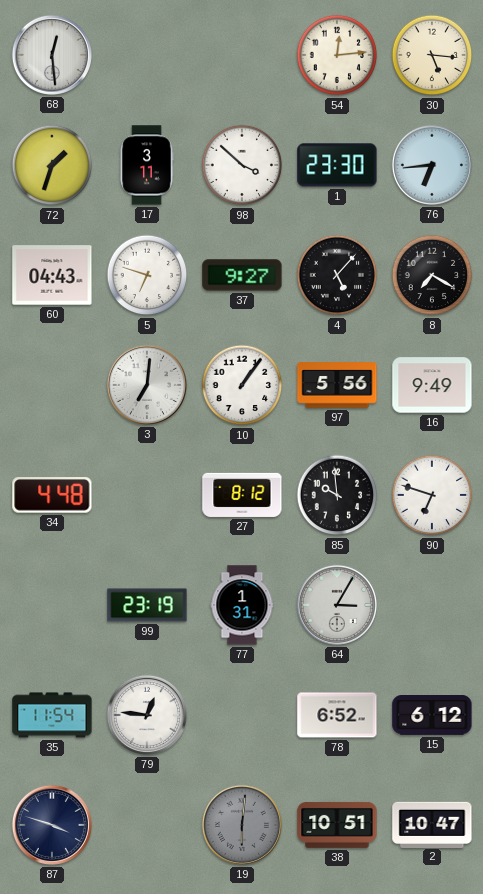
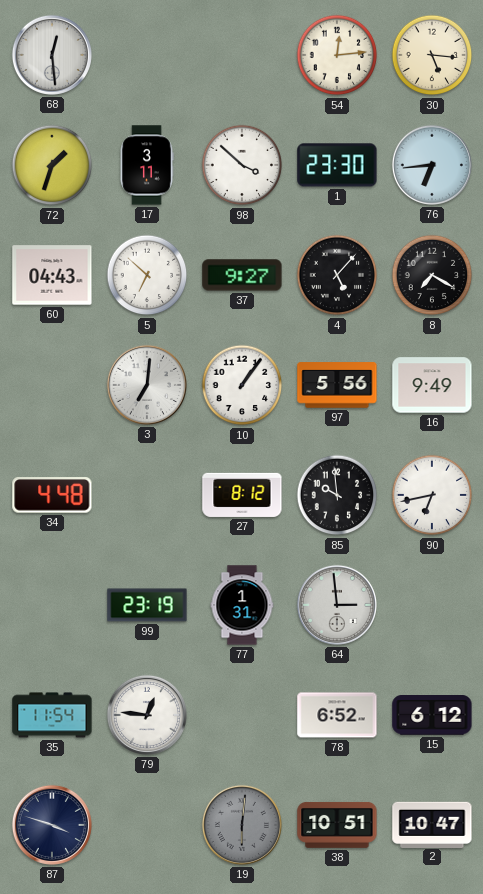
5: 6:48 -> 6:52
90: 6:48 -> 6:43
64: 3:05 -> 2:59
